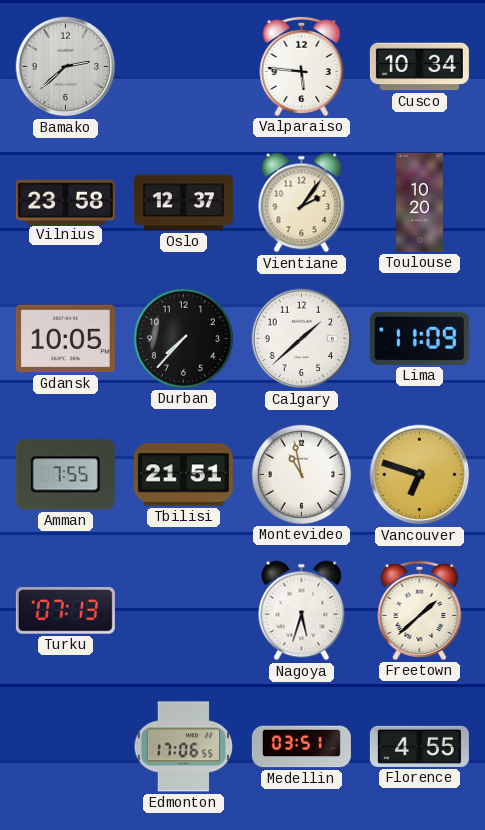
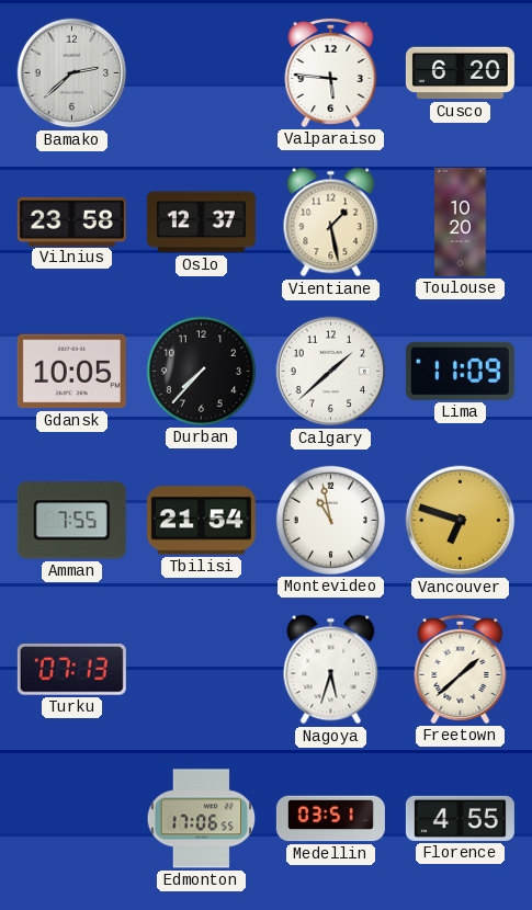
Cusco: 10:34 -> 6:20
Vientiane: 2:06 -> 1:28
Tbilisi: 21:51 -> 21:54
